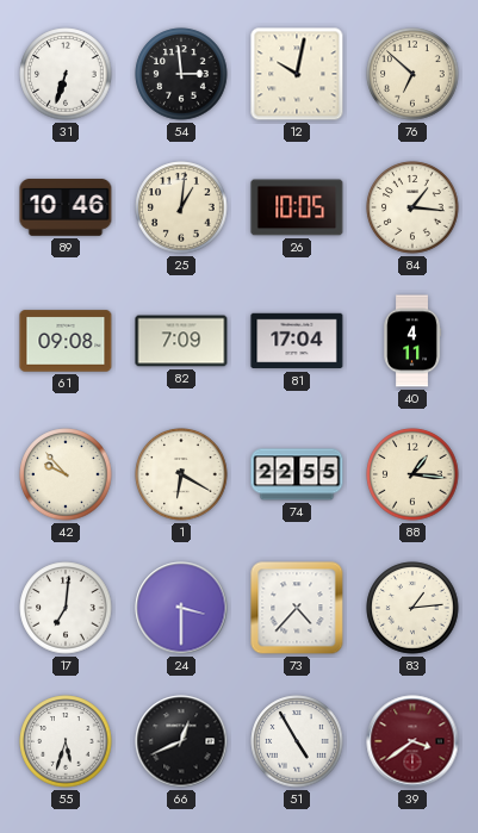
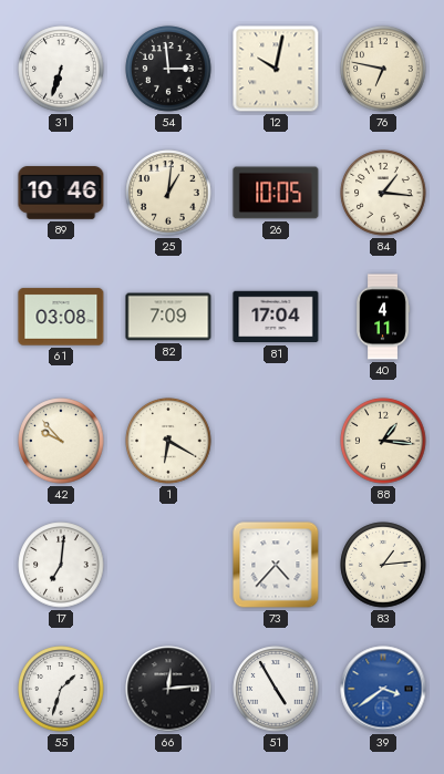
76: 6:52 -> 6:47
61: 09:08 -> 03:08
74: 22:55 -> none
24: 3:30 -> none
55: 5:33 -> 1:33
66: 12:41 -> 12:14
39 dial: burgundy -> blue
